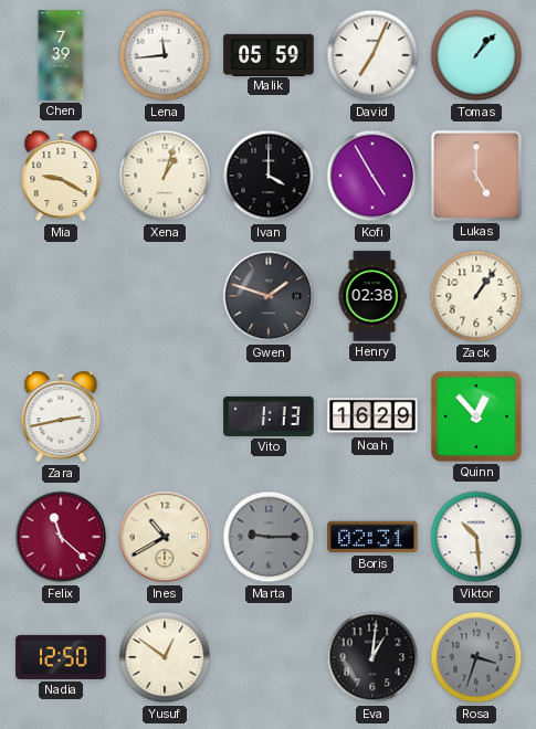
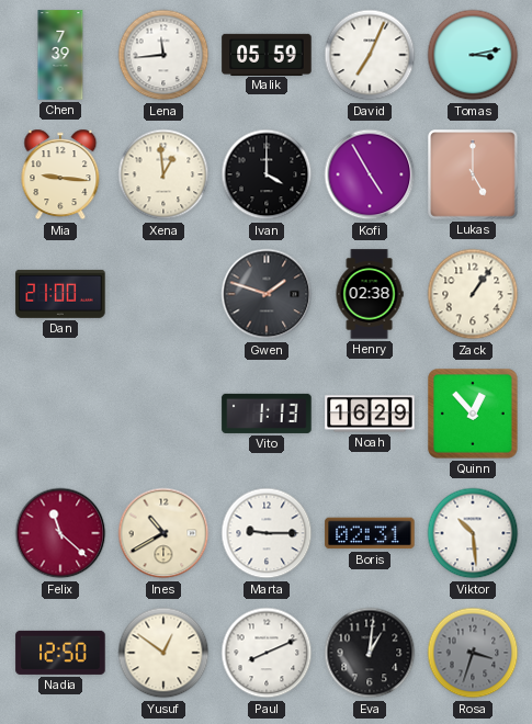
Tomas: 1:07 -> 3:13
Mia: 9:20 -> 9:16
Xena: 1:03 -> 12:59
Dan: none -> 21:00
Zara: 2:43 -> none
Marta dial: grey -> white
Paul: none -> 8:11
